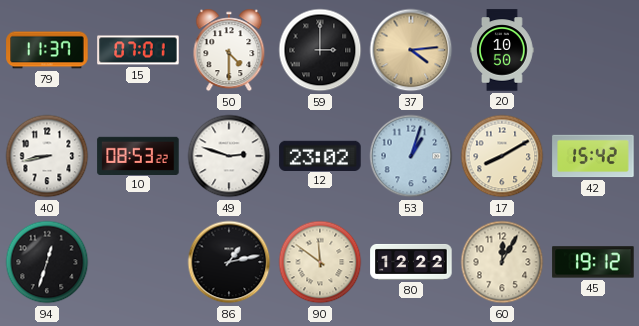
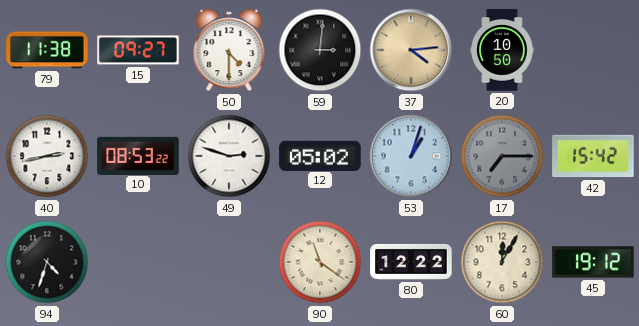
79: 11:37 -> 11:38
15: 07:01 -> 09:27
59: 3:00 -> 3:01
40: 8:43 -> 2:43
12: 23:02 -> 05:02
17: 8:10 -> 7:15
17 dial: cream -> grey
94: 12:33 -> 4:33
86: 1:13 -> none
90: 11:51 -> 11:21
